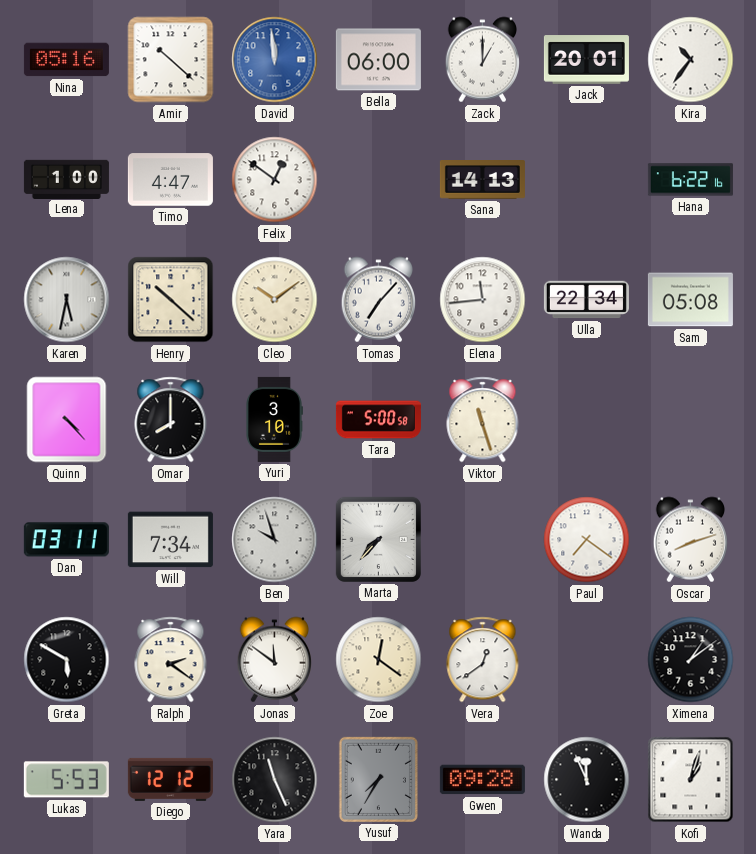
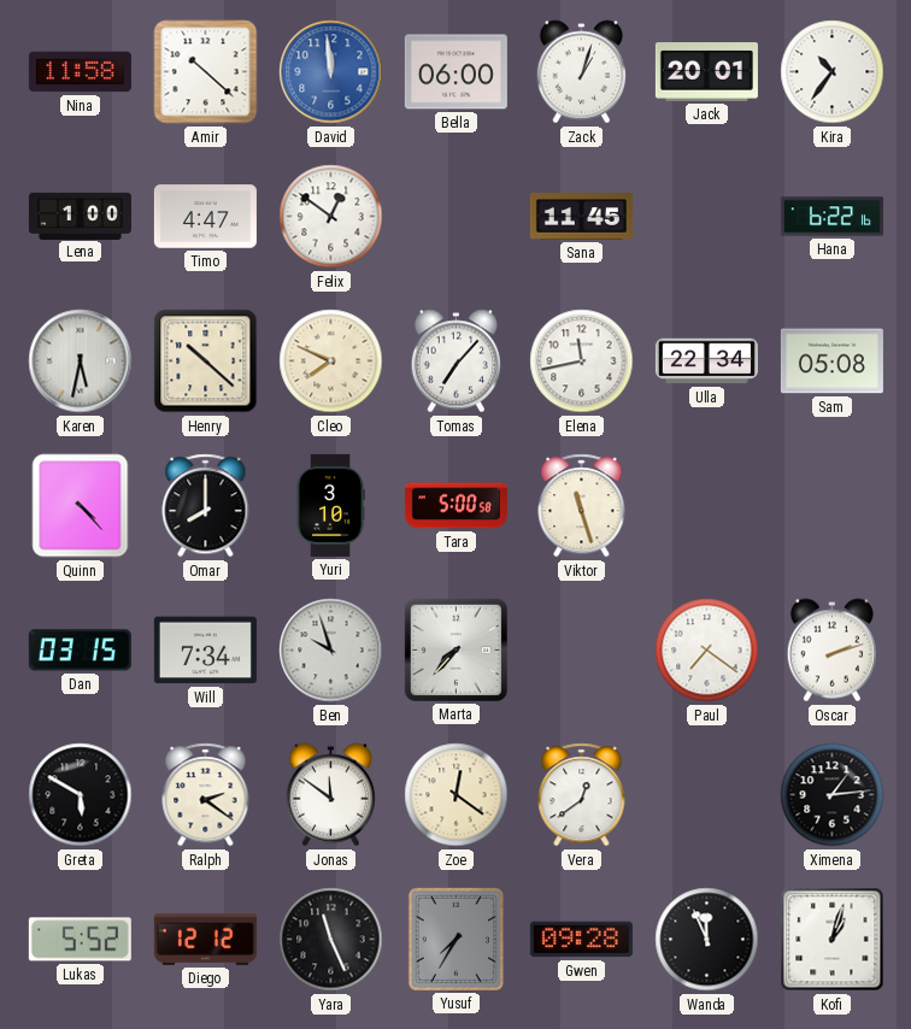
Nina: 05:16 -> 11:58
Zack: 1:00 -> 1:03
Sana: 14:13 -> 11:45
Cleo: 10:09 -> 7:49
Elena: 11:44 -> 11:43
Dan: 03:11 -> 03:15
Oscar: 8:12 -> 2:12
Ximena: 1:09 -> 1:14
Lukas: 5:53 -> 5:52
